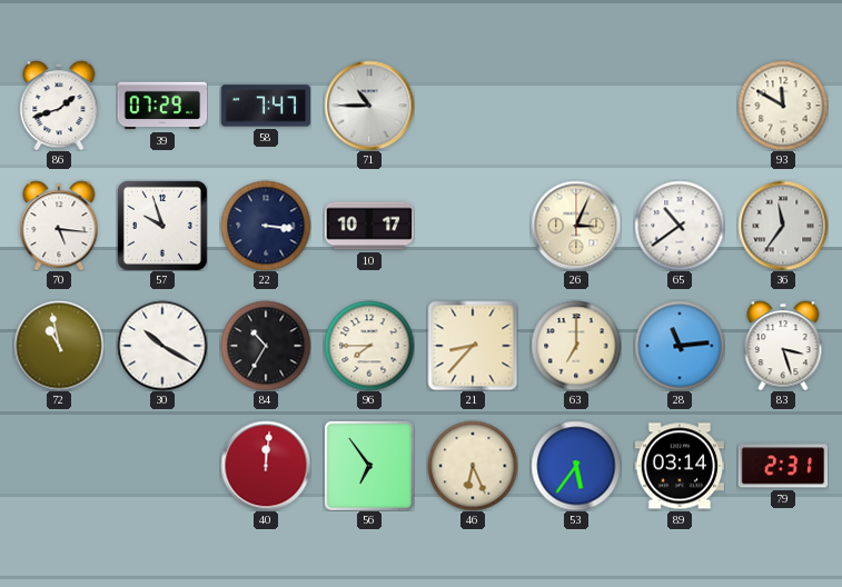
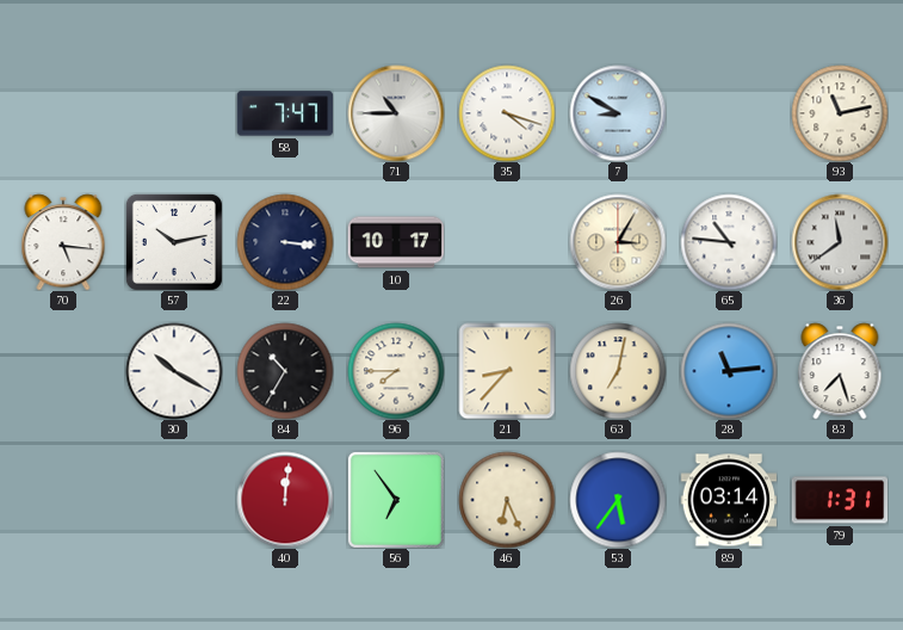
86: 1:42 -> none
39: 07:29 -> none
35: none -> 4:18
7: none -> 8:50
93: 11:50 -> 11:13
57: 9:57 -> 10:13
26: 3:04 -> 3:05
65: 10:39 -> 10:46
36: 11:36 -> 11:39
72: 10:58 -> none
63: 7:00 -> 7:02
83: 3:27 -> 7:27
79: 2:31 -> 1:31
